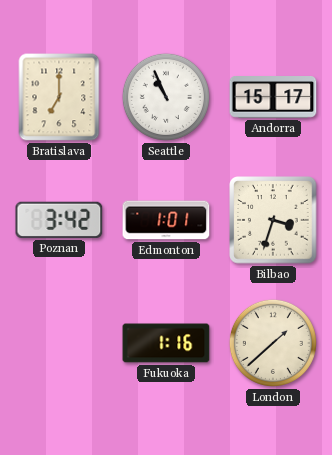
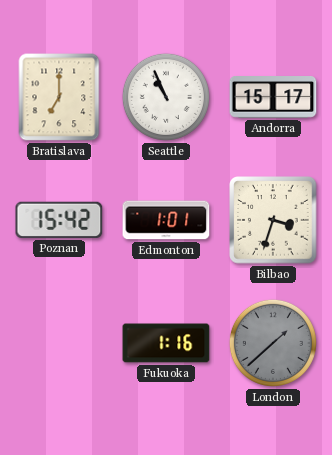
Poznan: 3:42 -> 15:42
London dial: cream -> grey
